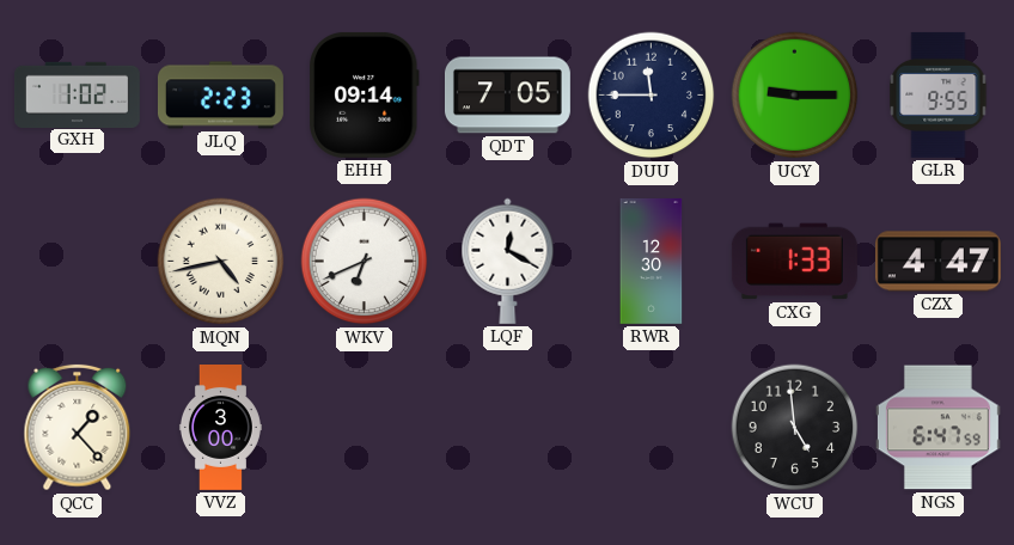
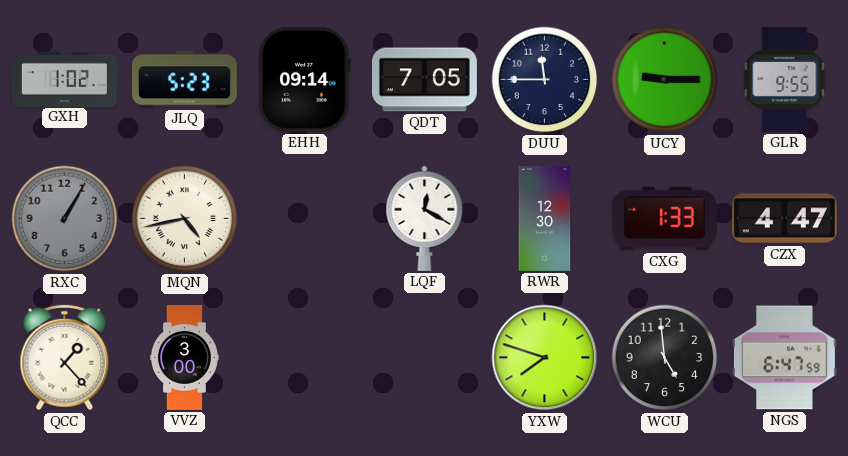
JLQ: 2:23 -> 5:23
RXC: none -> 1:05
WKV: 6:41 -> none
YXW: none -> 7:48
